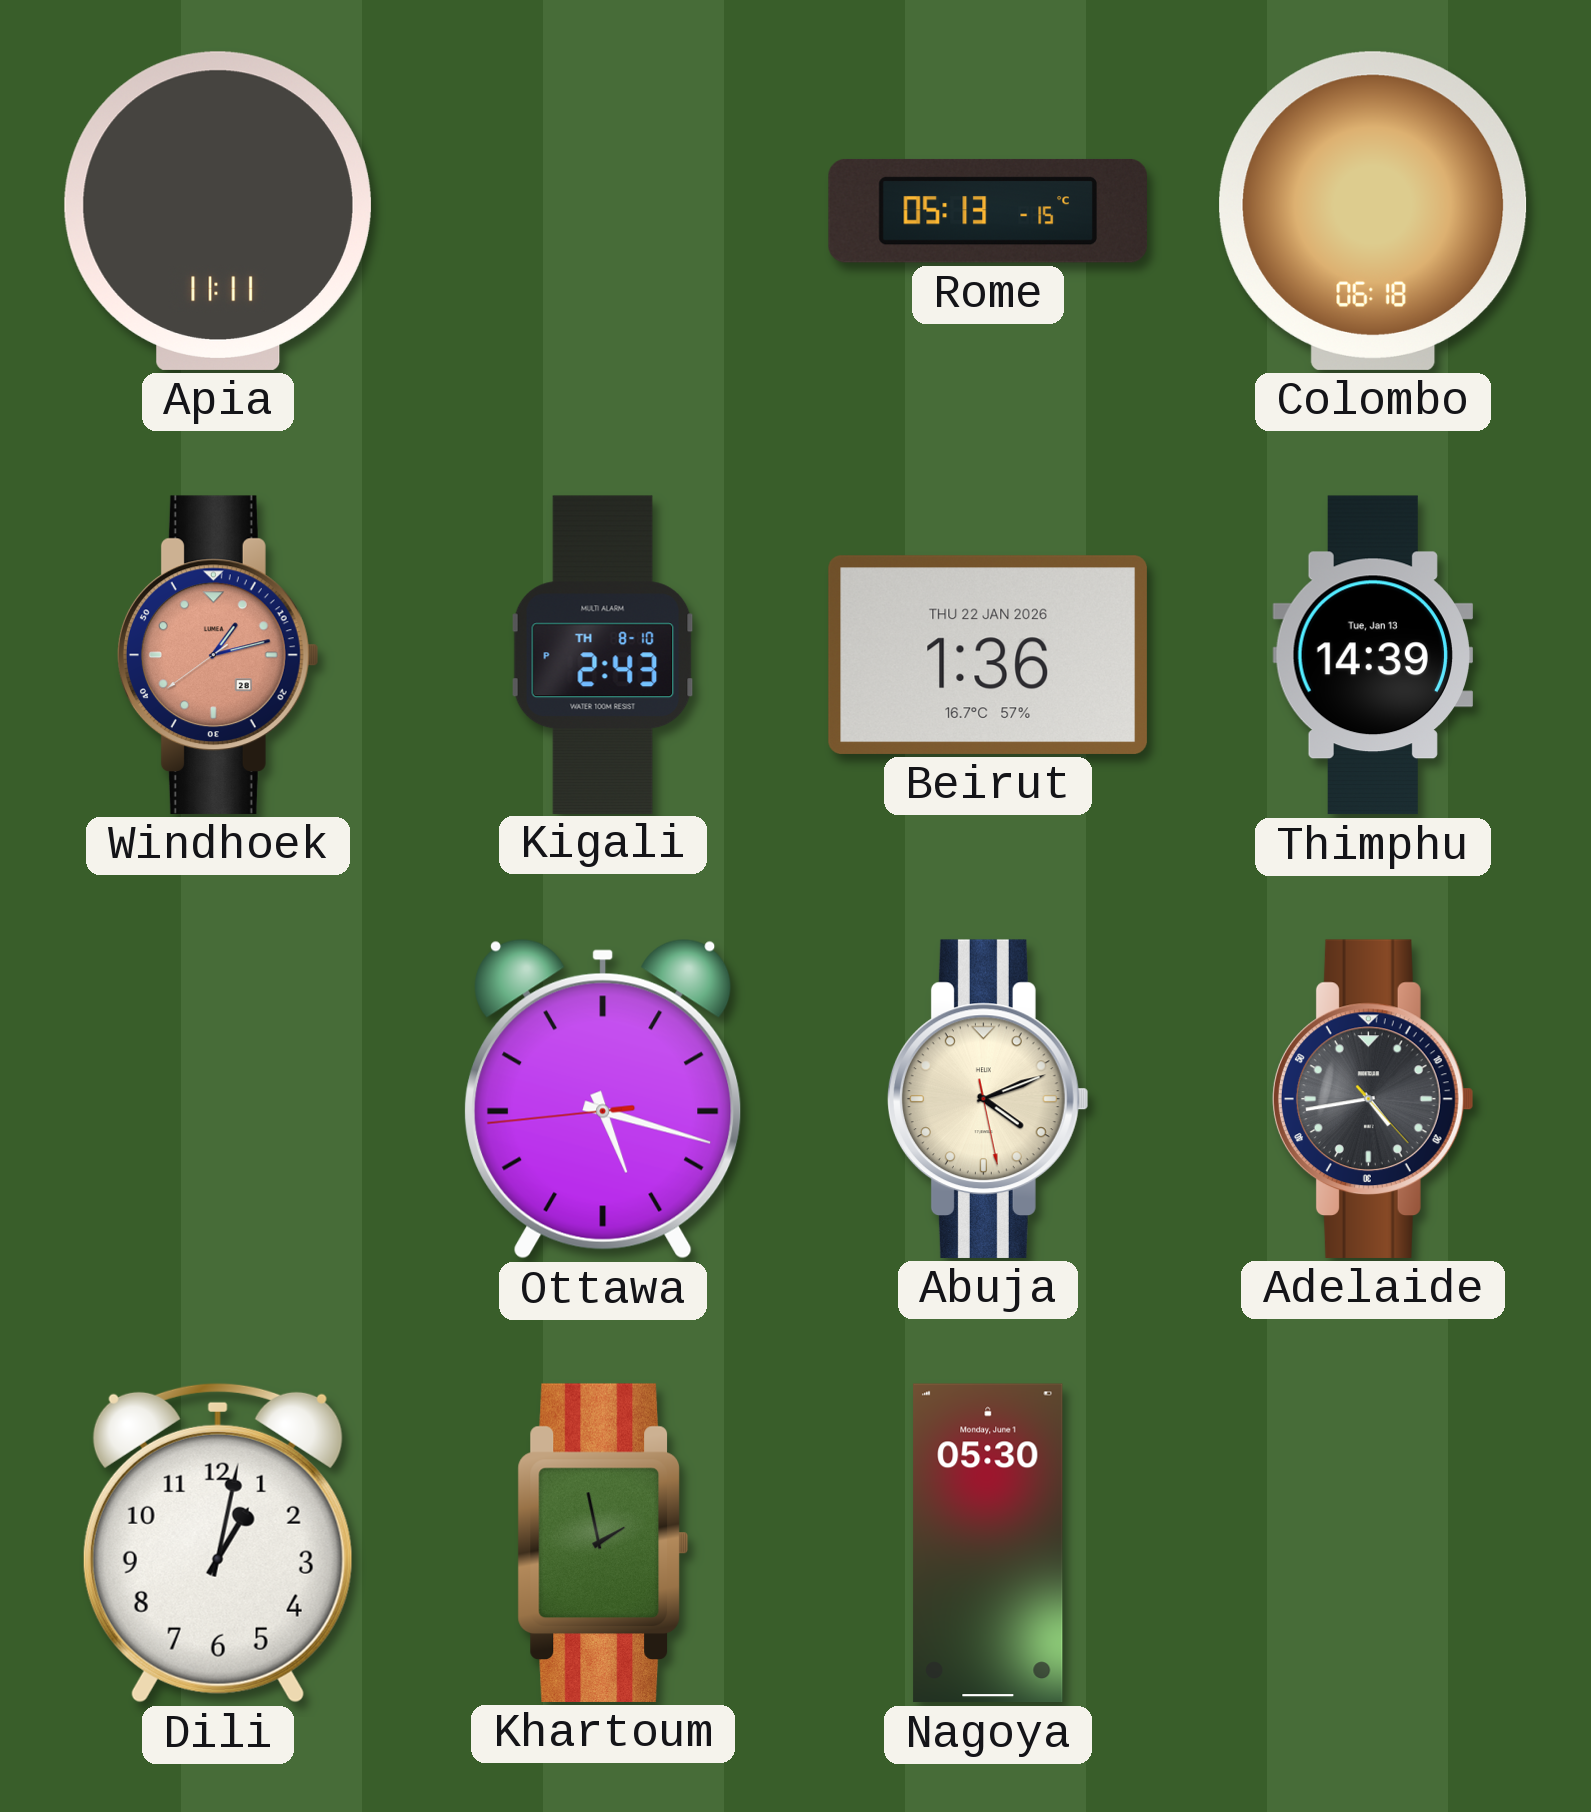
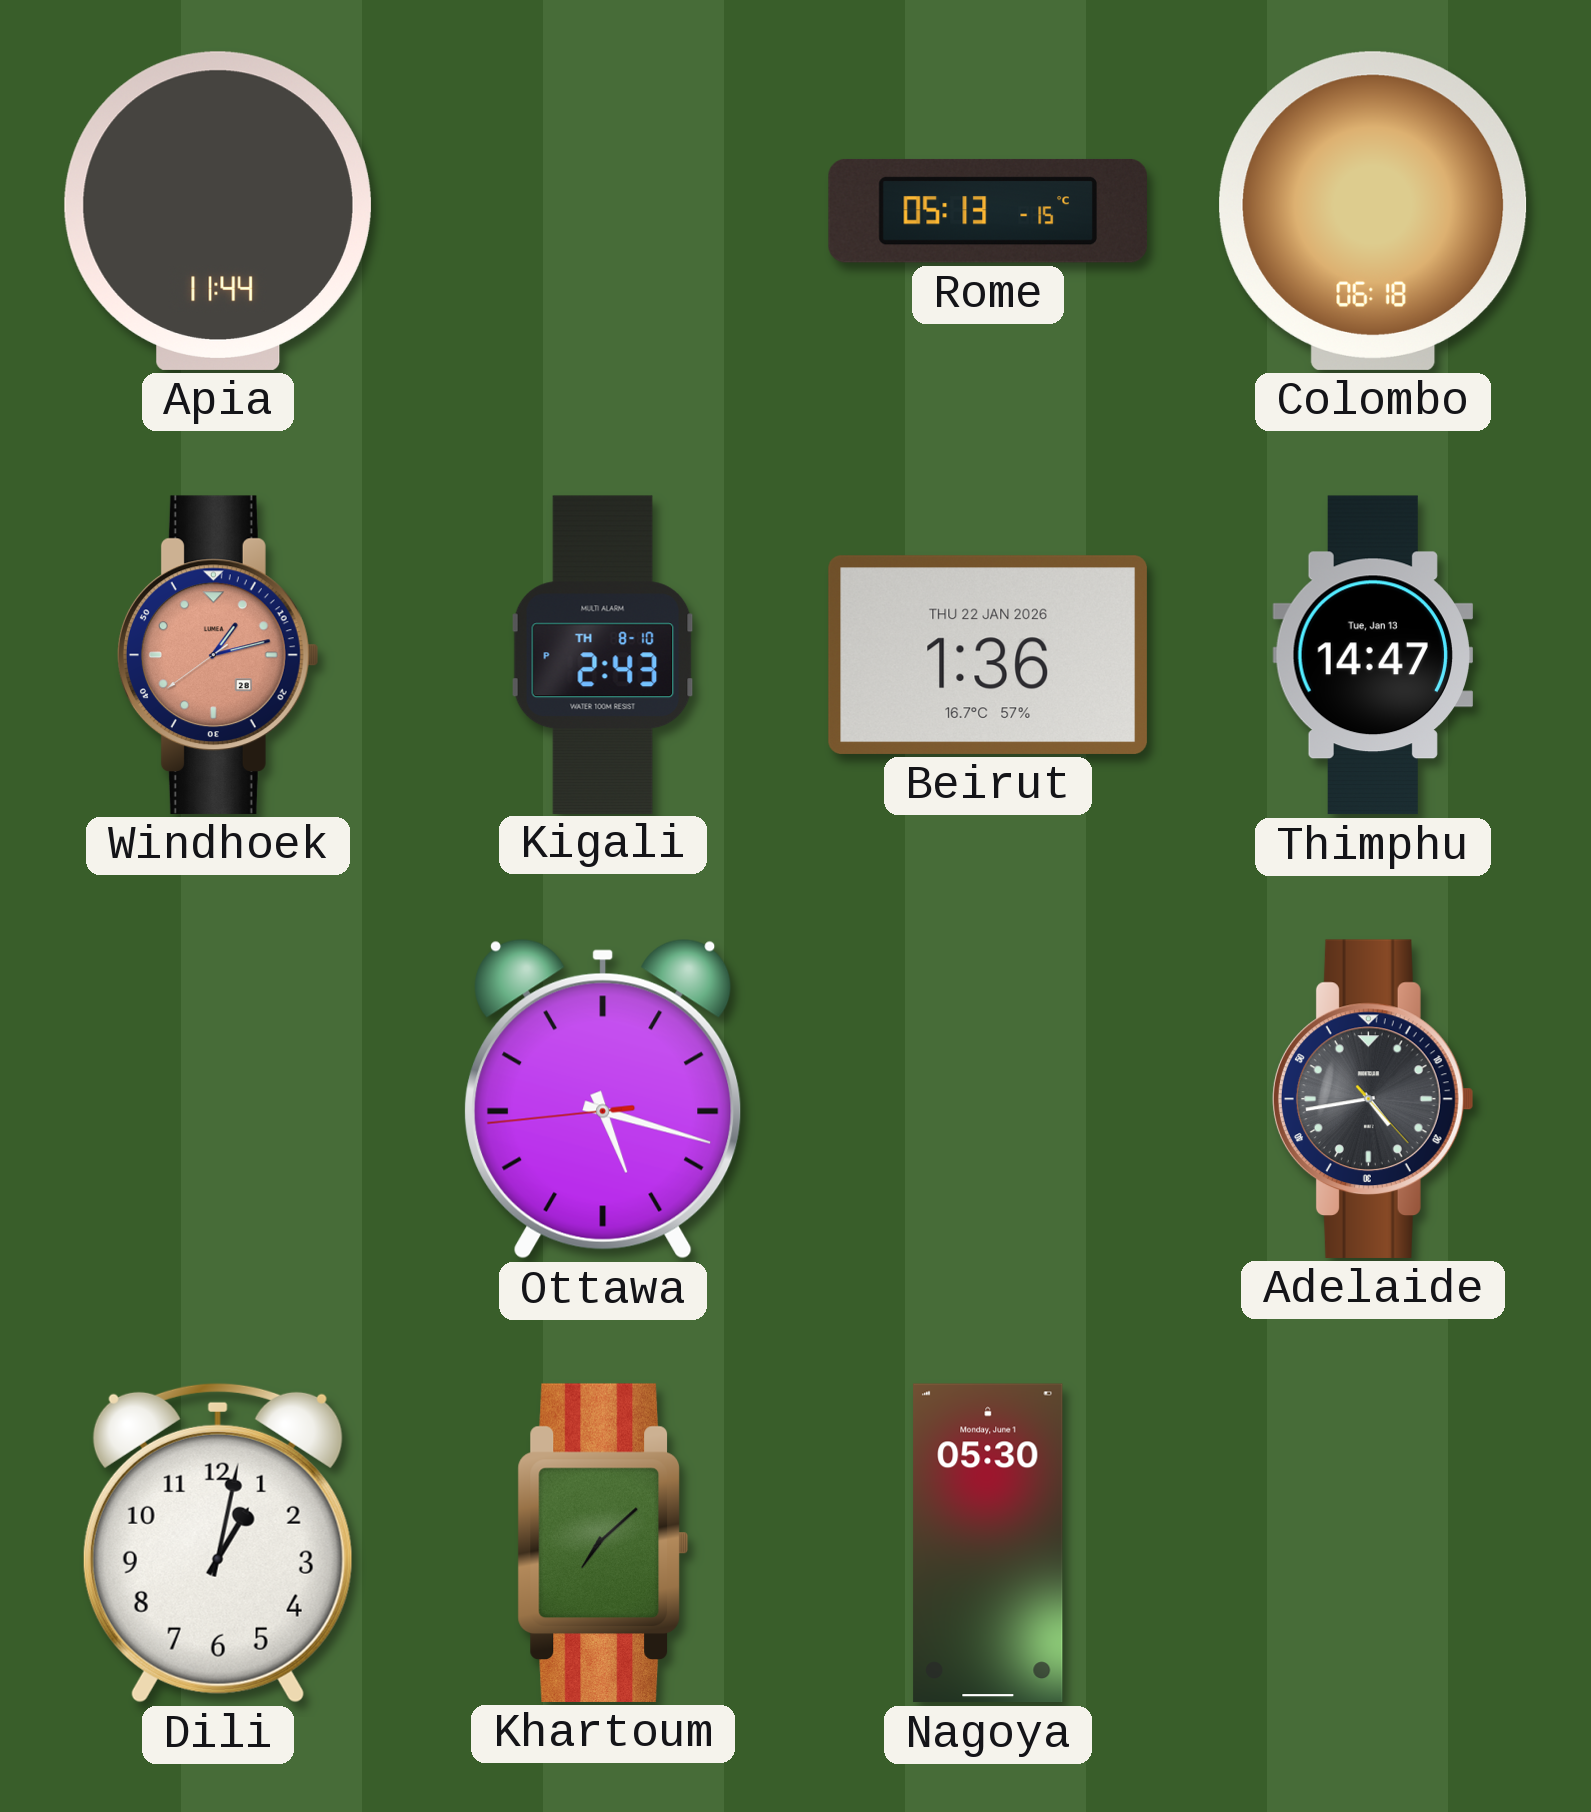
Apia: 11:11 -> 11:44
Thimphu: 14:39 -> 14:47
Abuja: 4:11 -> none
Khartoum: 1:58 -> 7:08
